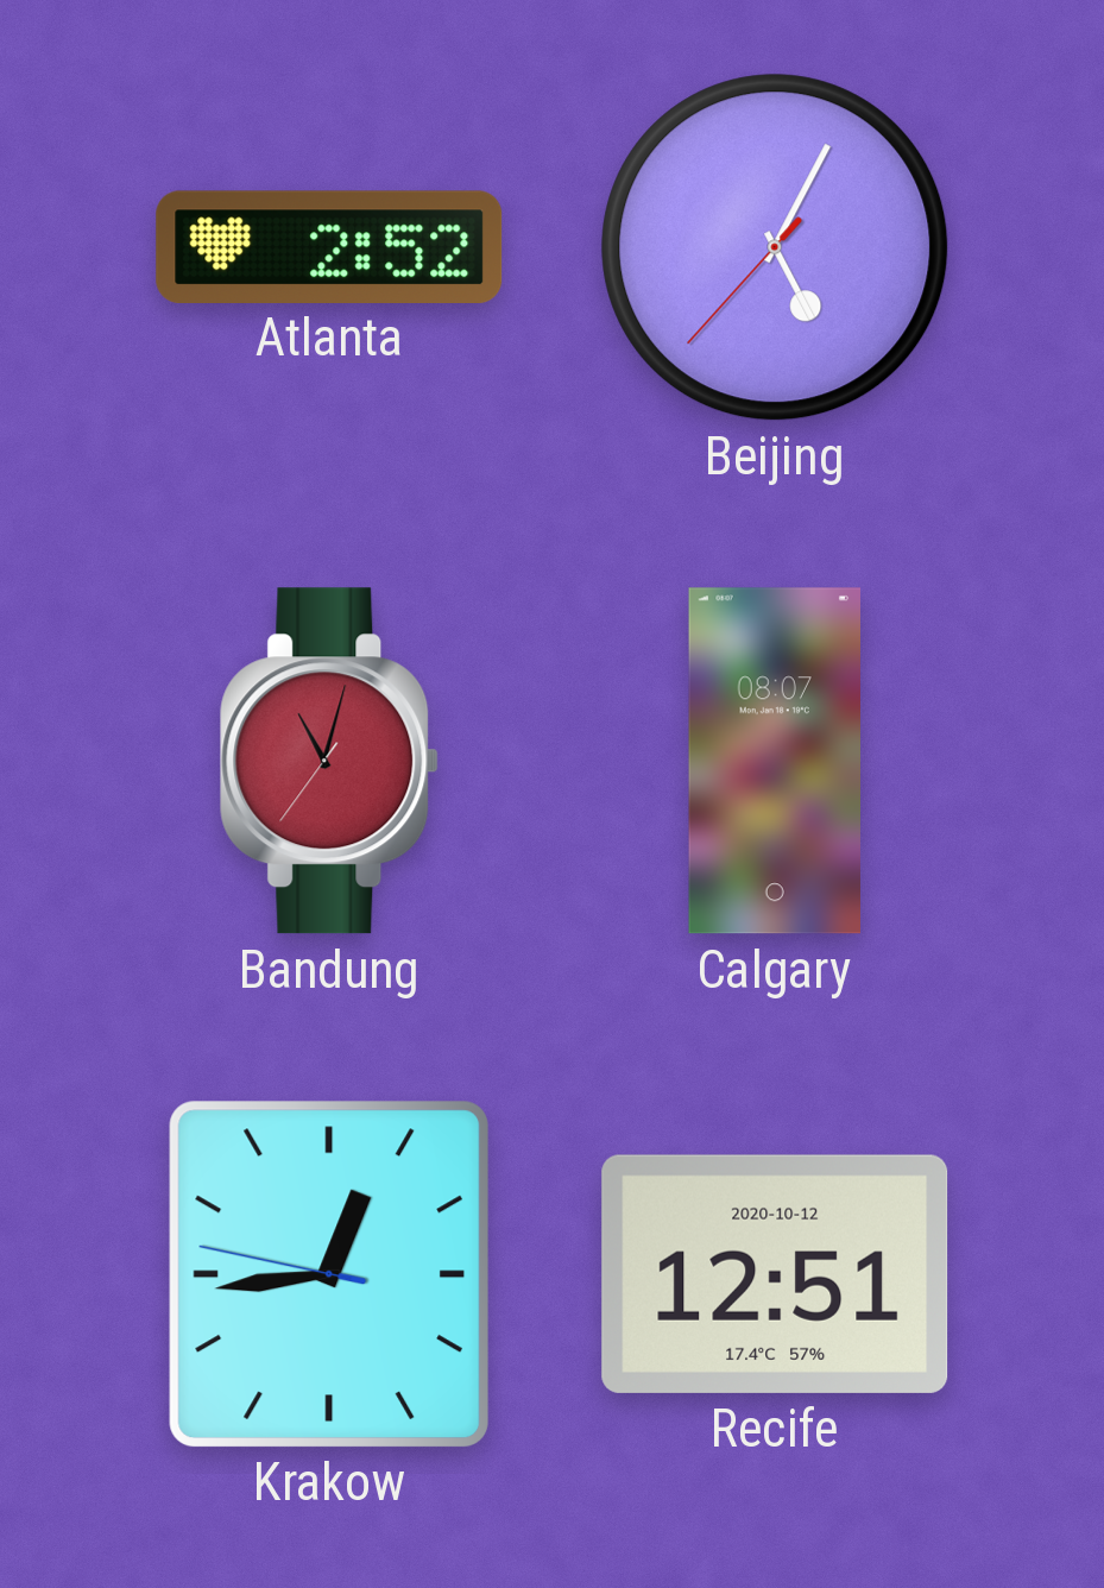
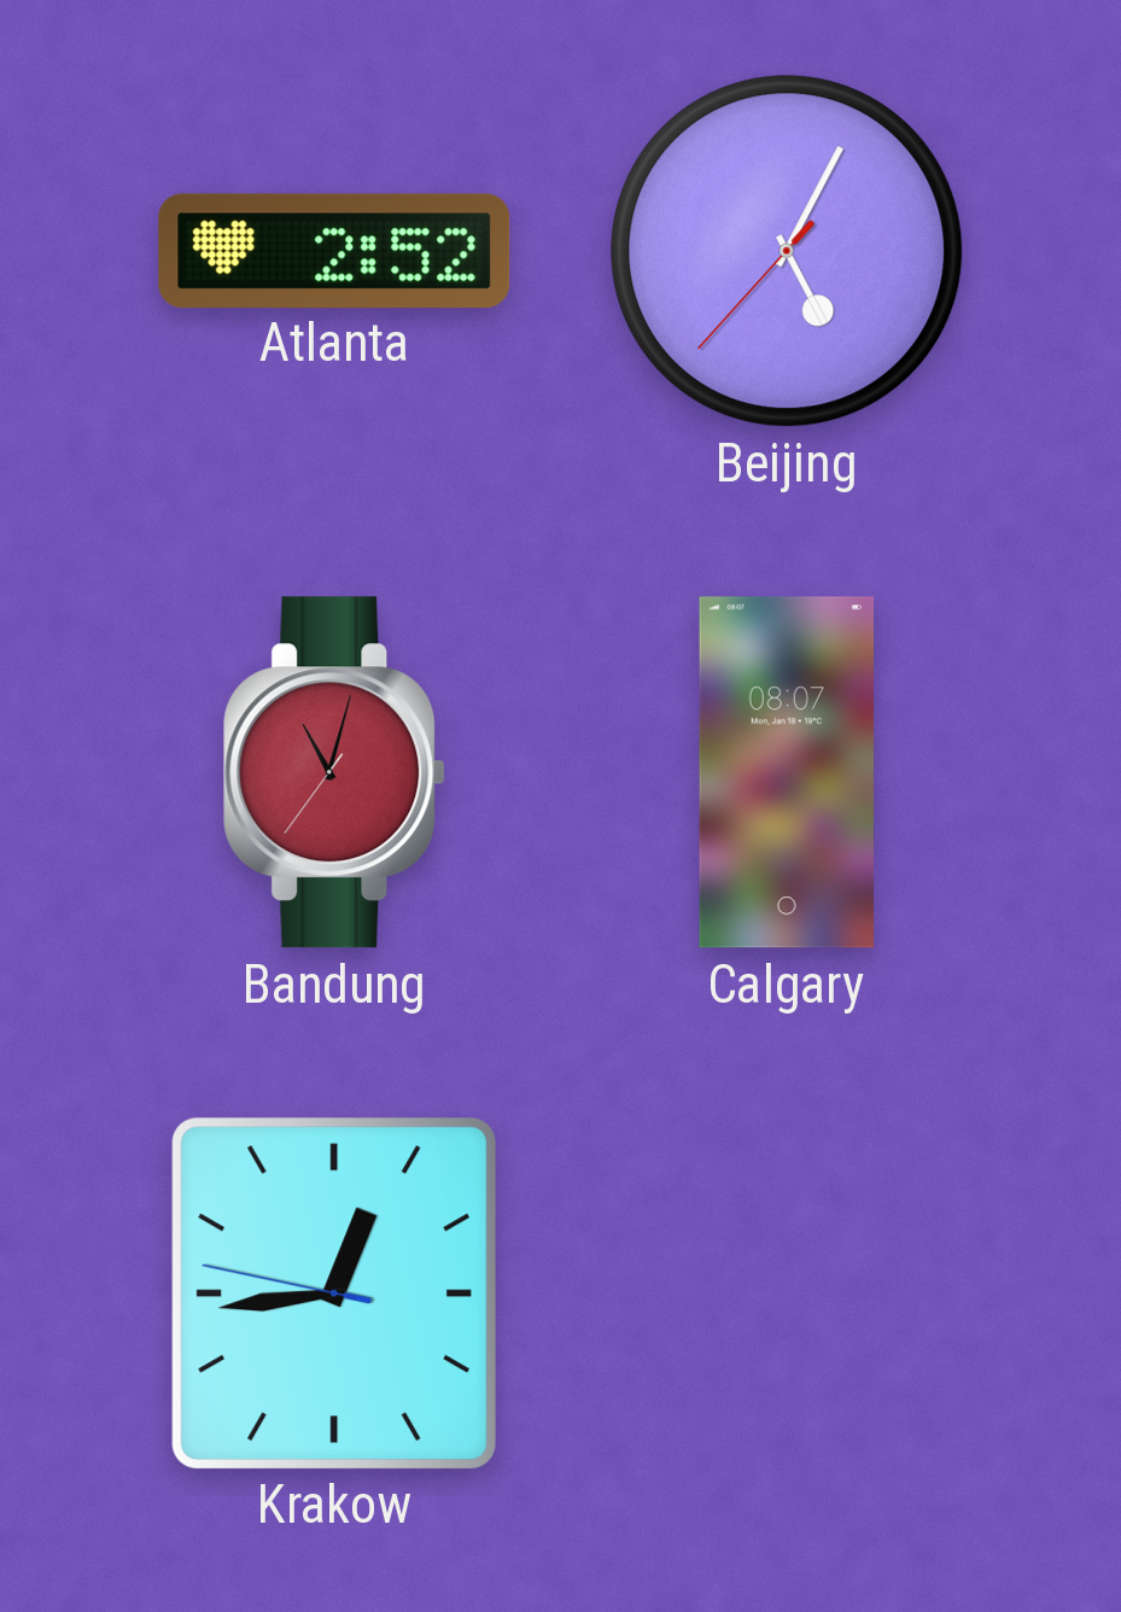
Recife: 12:51 -> none
